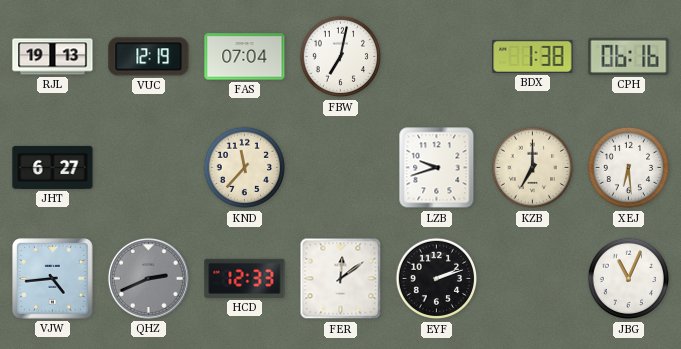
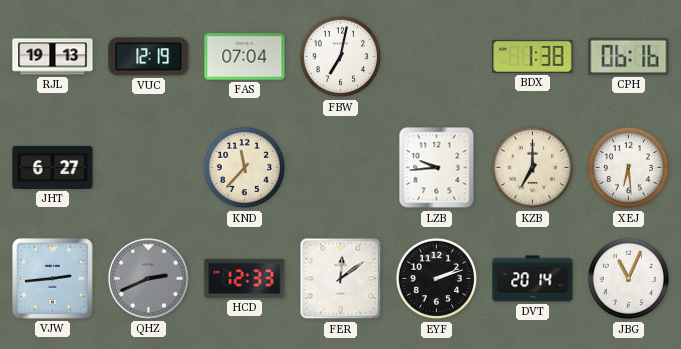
LZB: 9:42 -> 9:44
VJW: 4:44 -> 2:44
DVT: none -> 20:14
